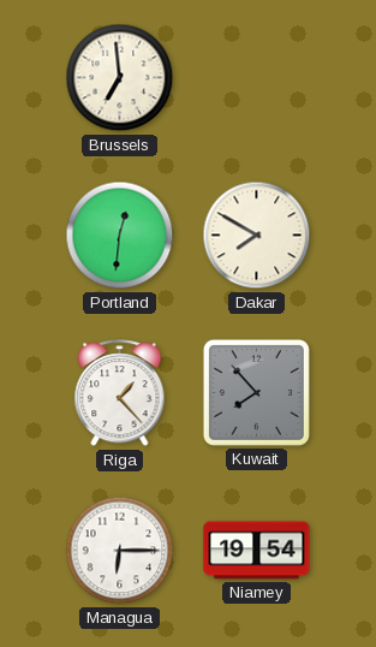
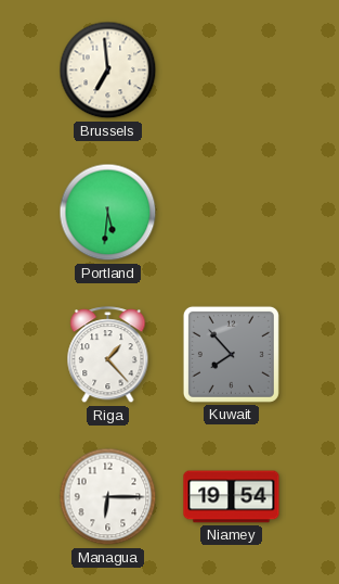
Portland: 12:31 -> 5:31
Dakar: 7:50 -> none
